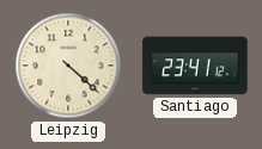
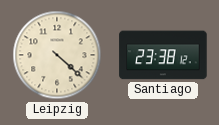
Santiago: 23:41 -> 23:38
